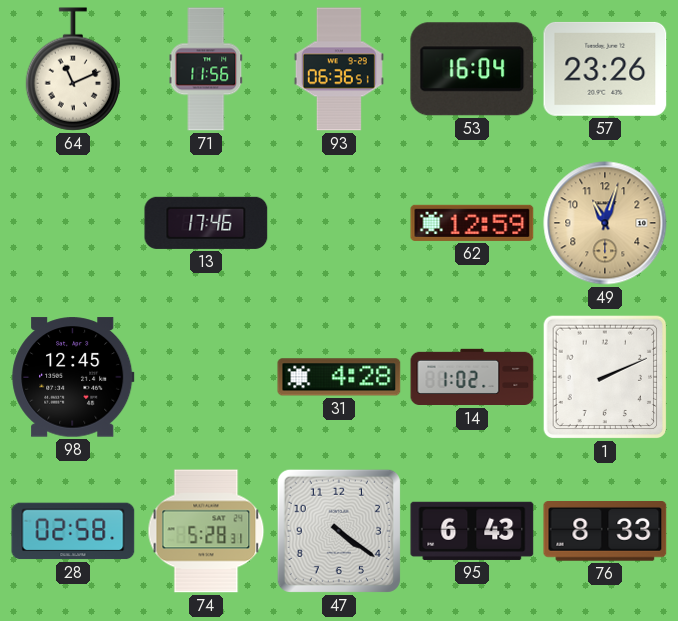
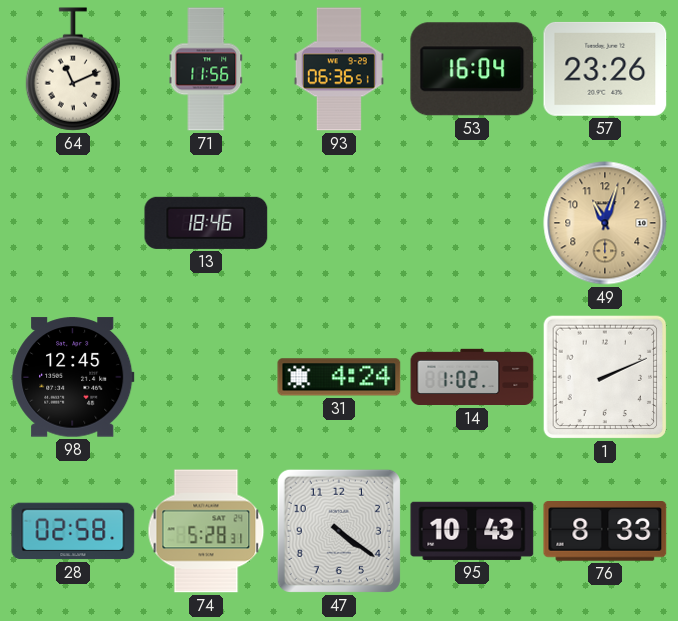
13: 17:46 -> 18:46
62: 12:59 -> none
31: 4:28 -> 4:24
95: 6:43 -> 10:43
